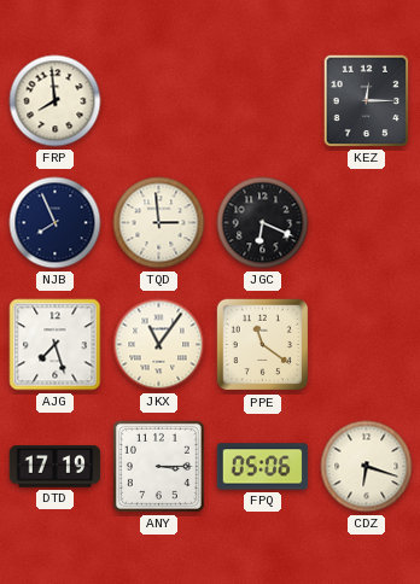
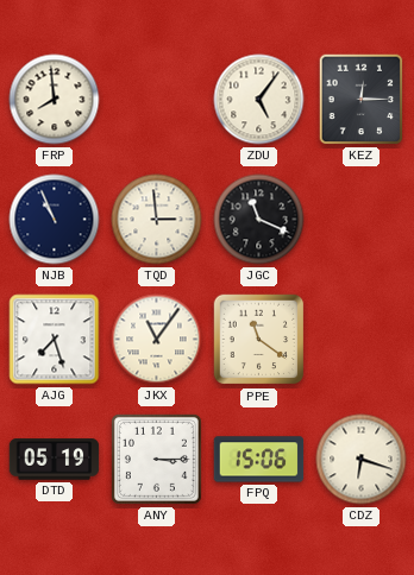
ZDU: none -> 5:06
NJB: 7:56 -> 10:56
JGC: 6:19 -> 11:19
DTD: 17:19 -> 05:19
FPQ: 05:06 -> 15:06
